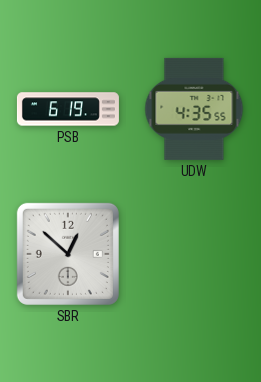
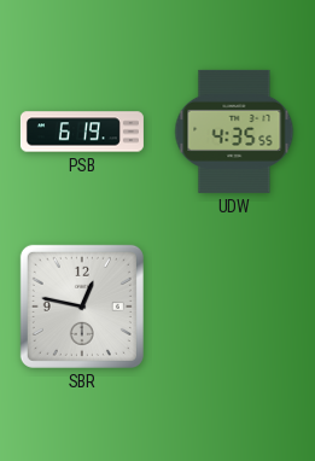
SBR: 12:52 -> 12:47
